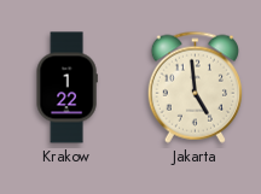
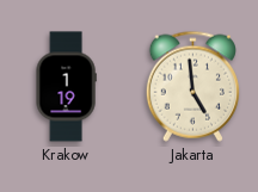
Krakow: 1:22 -> 1:19
